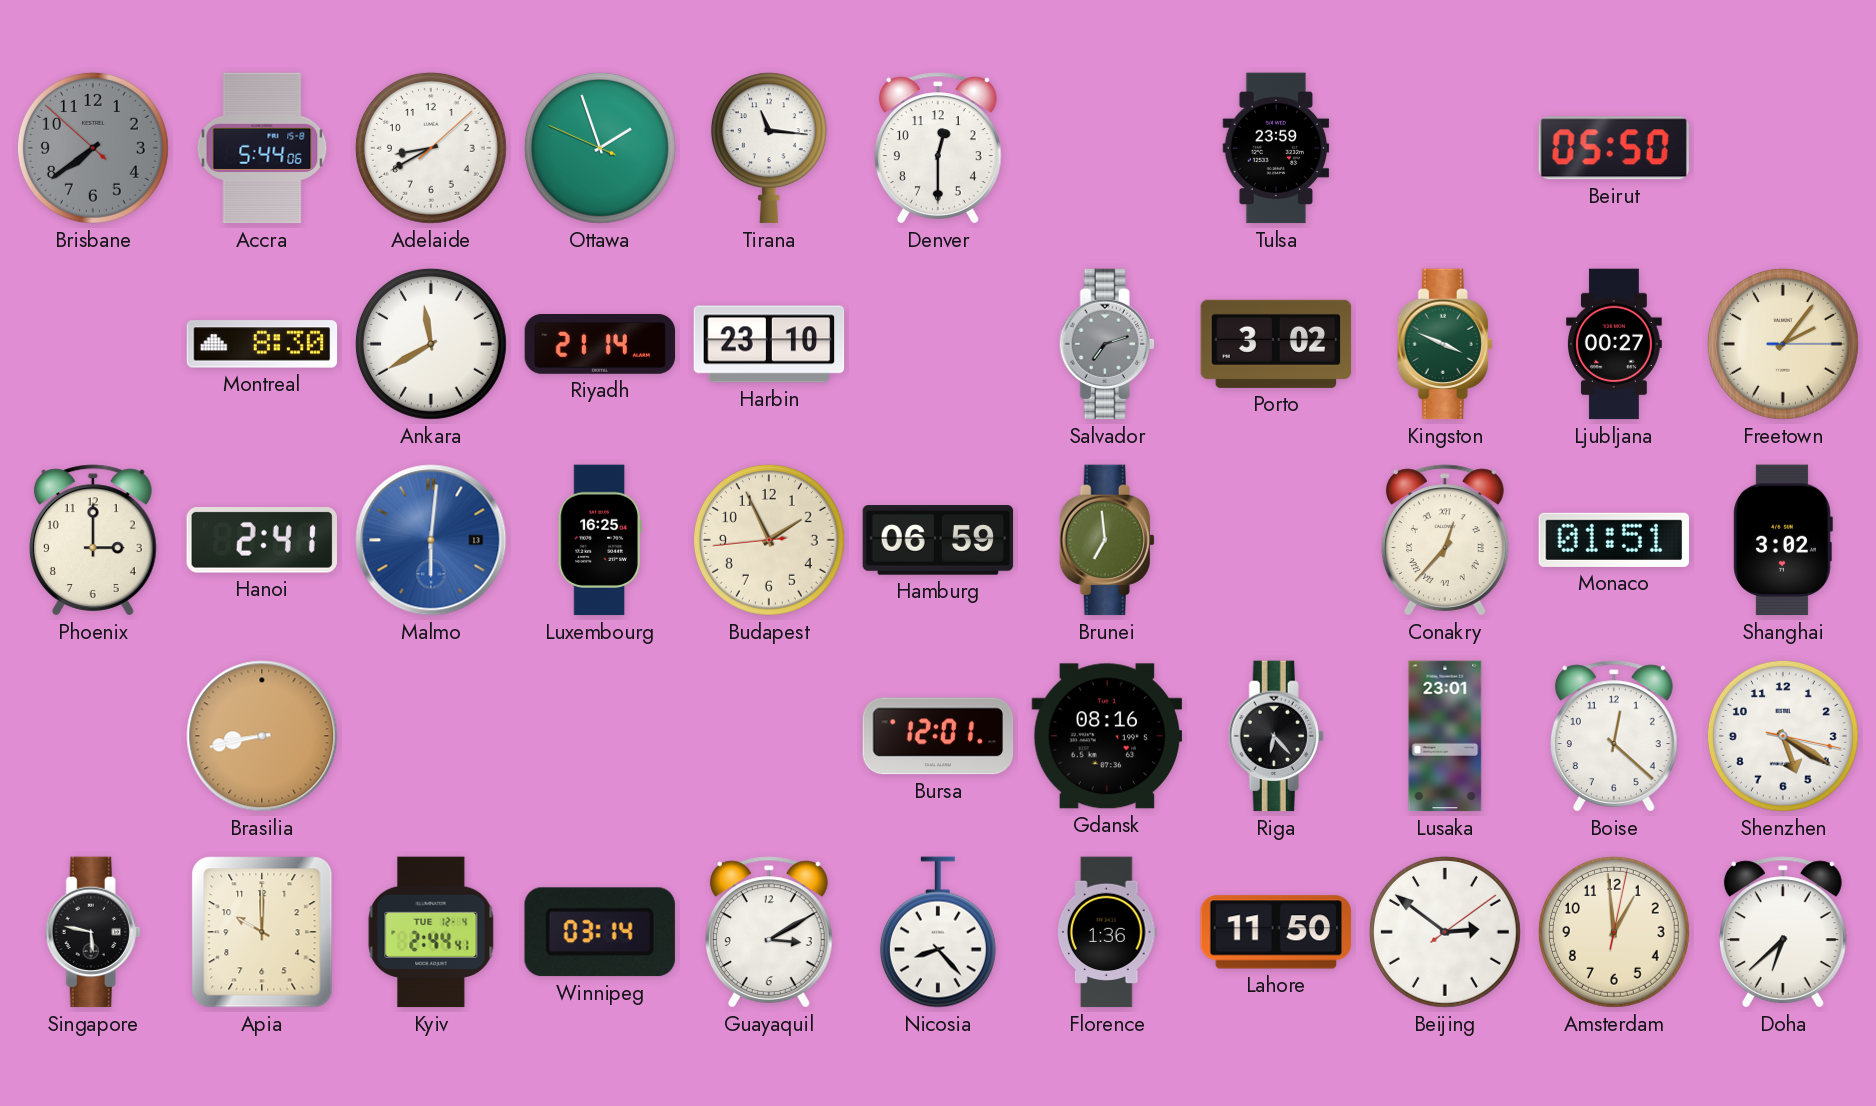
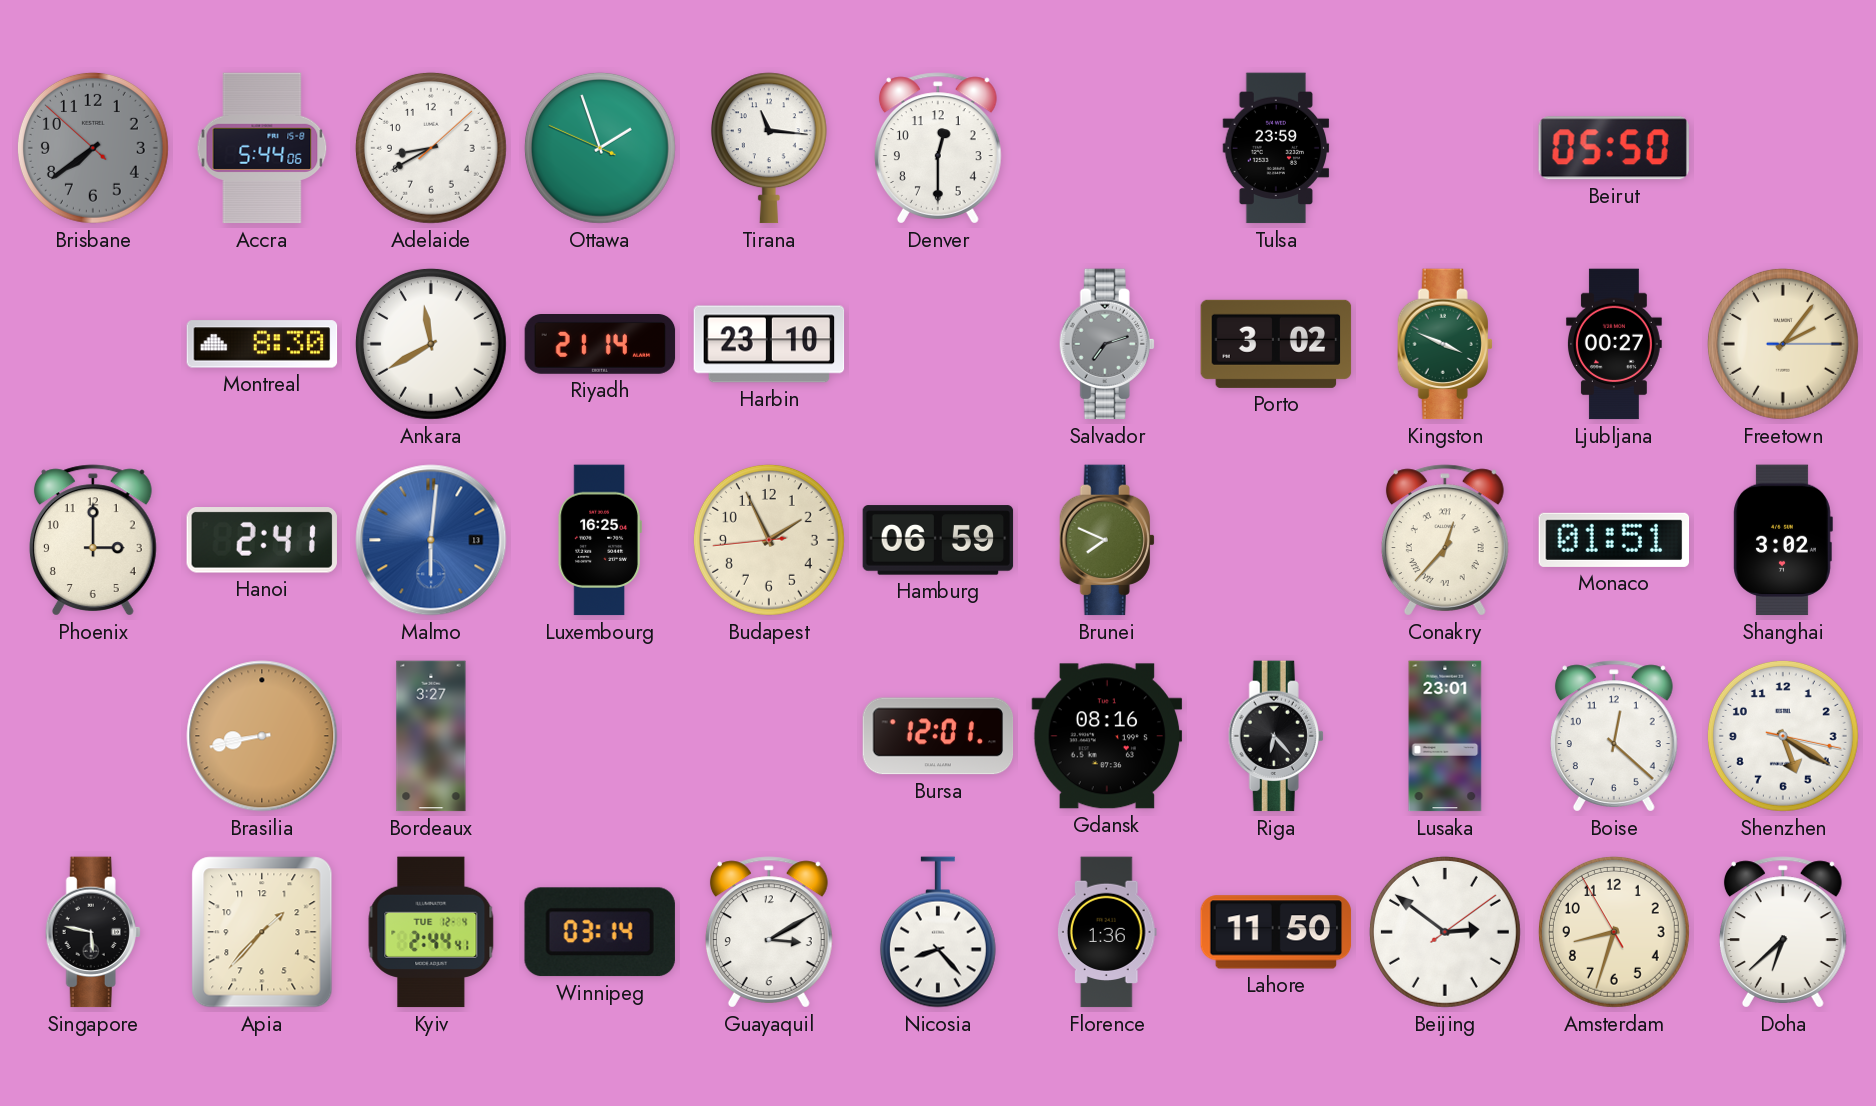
Brunei: 6:59 -> 7:49
Bordeaux: none -> 3:27
Apia: 10:00 -> 1:37
Amsterdam: 12:59 -> 8:32
